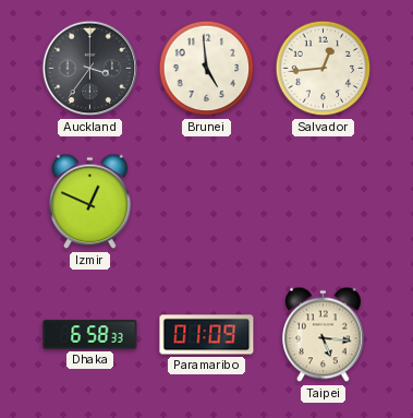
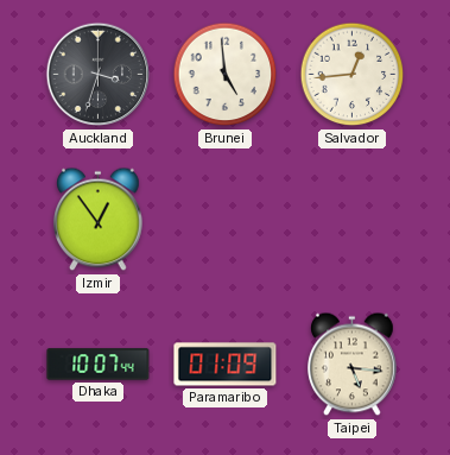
Auckland: 3:36 -> 3:33
Izmir: 12:49 -> 12:54
Dhaka: 6:58 -> 10:07
